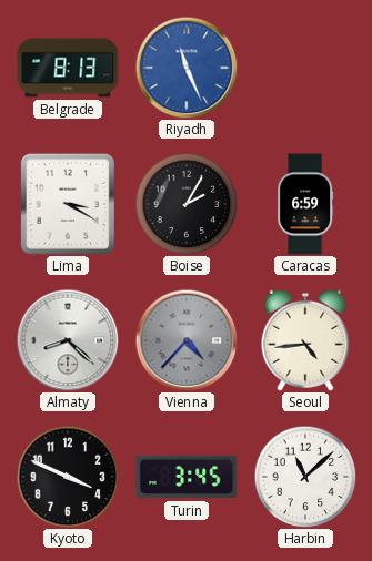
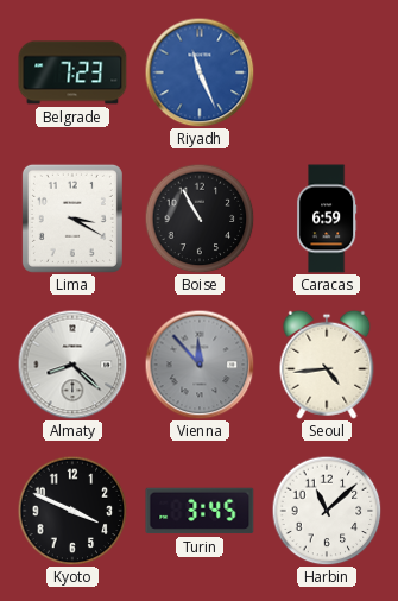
Belgrade: 8:13 -> 7:23
Boise: 2:05 -> 10:55
Vienna: 4:37 -> 11:53
